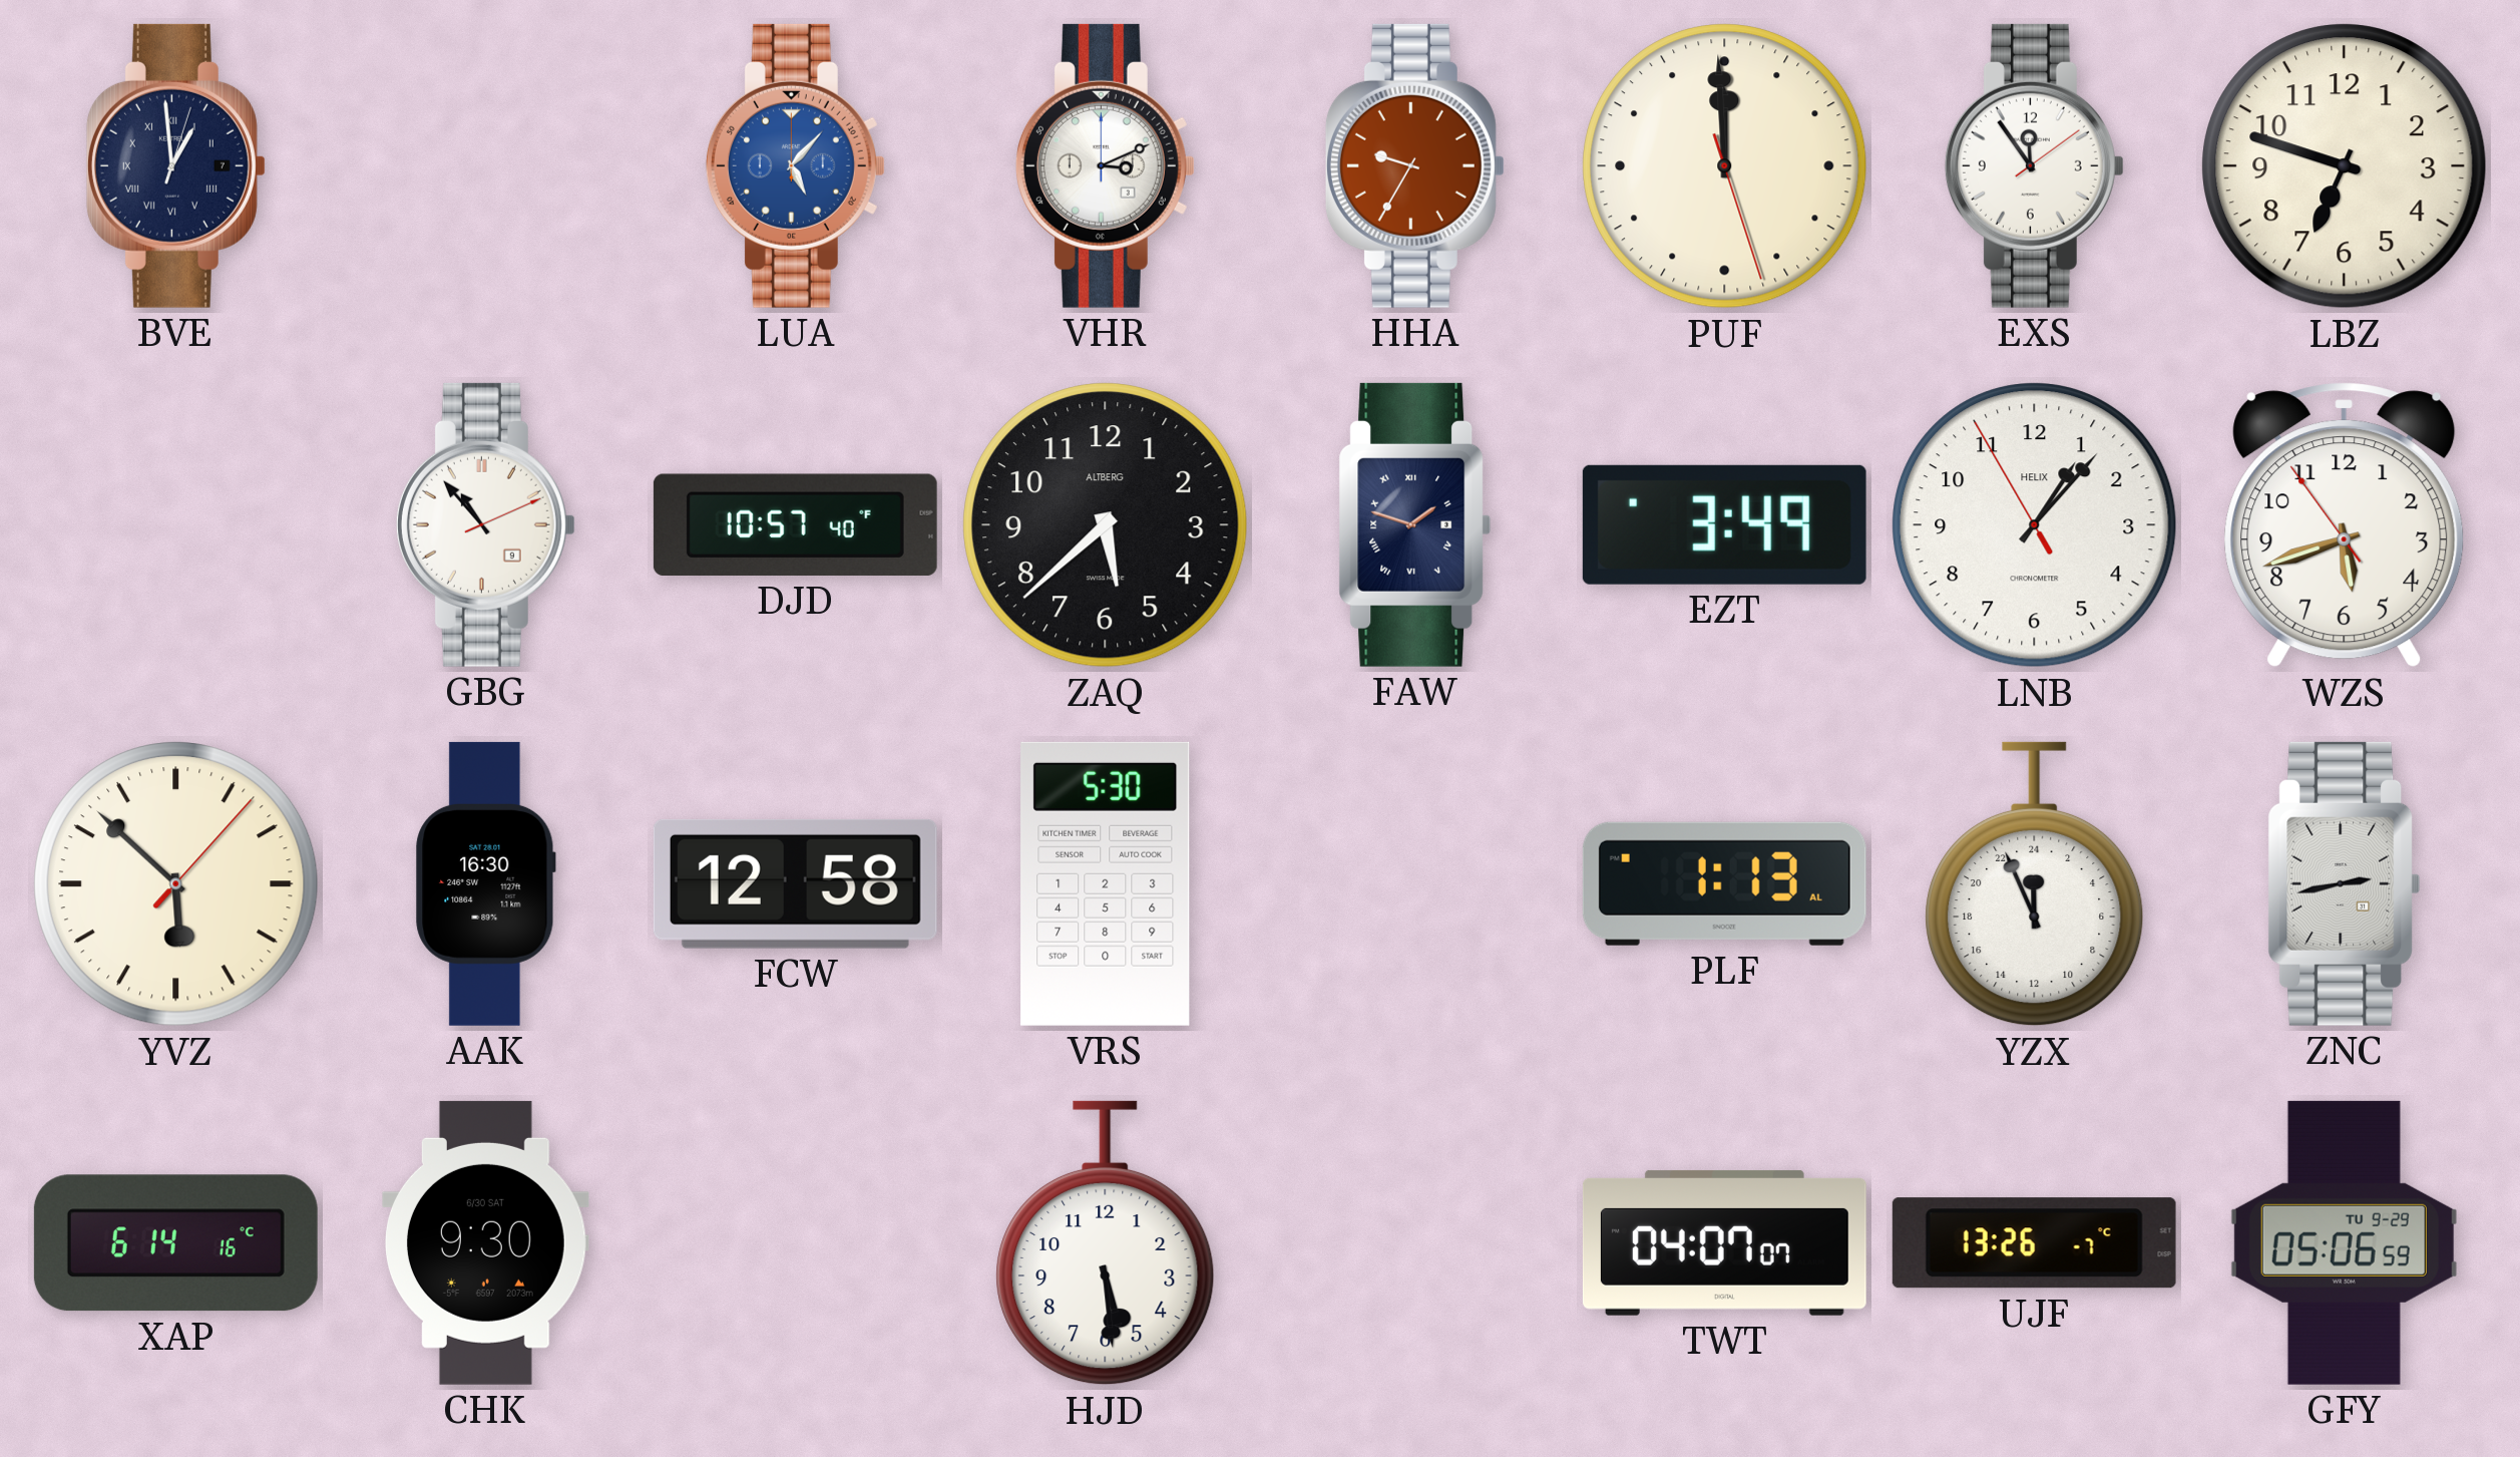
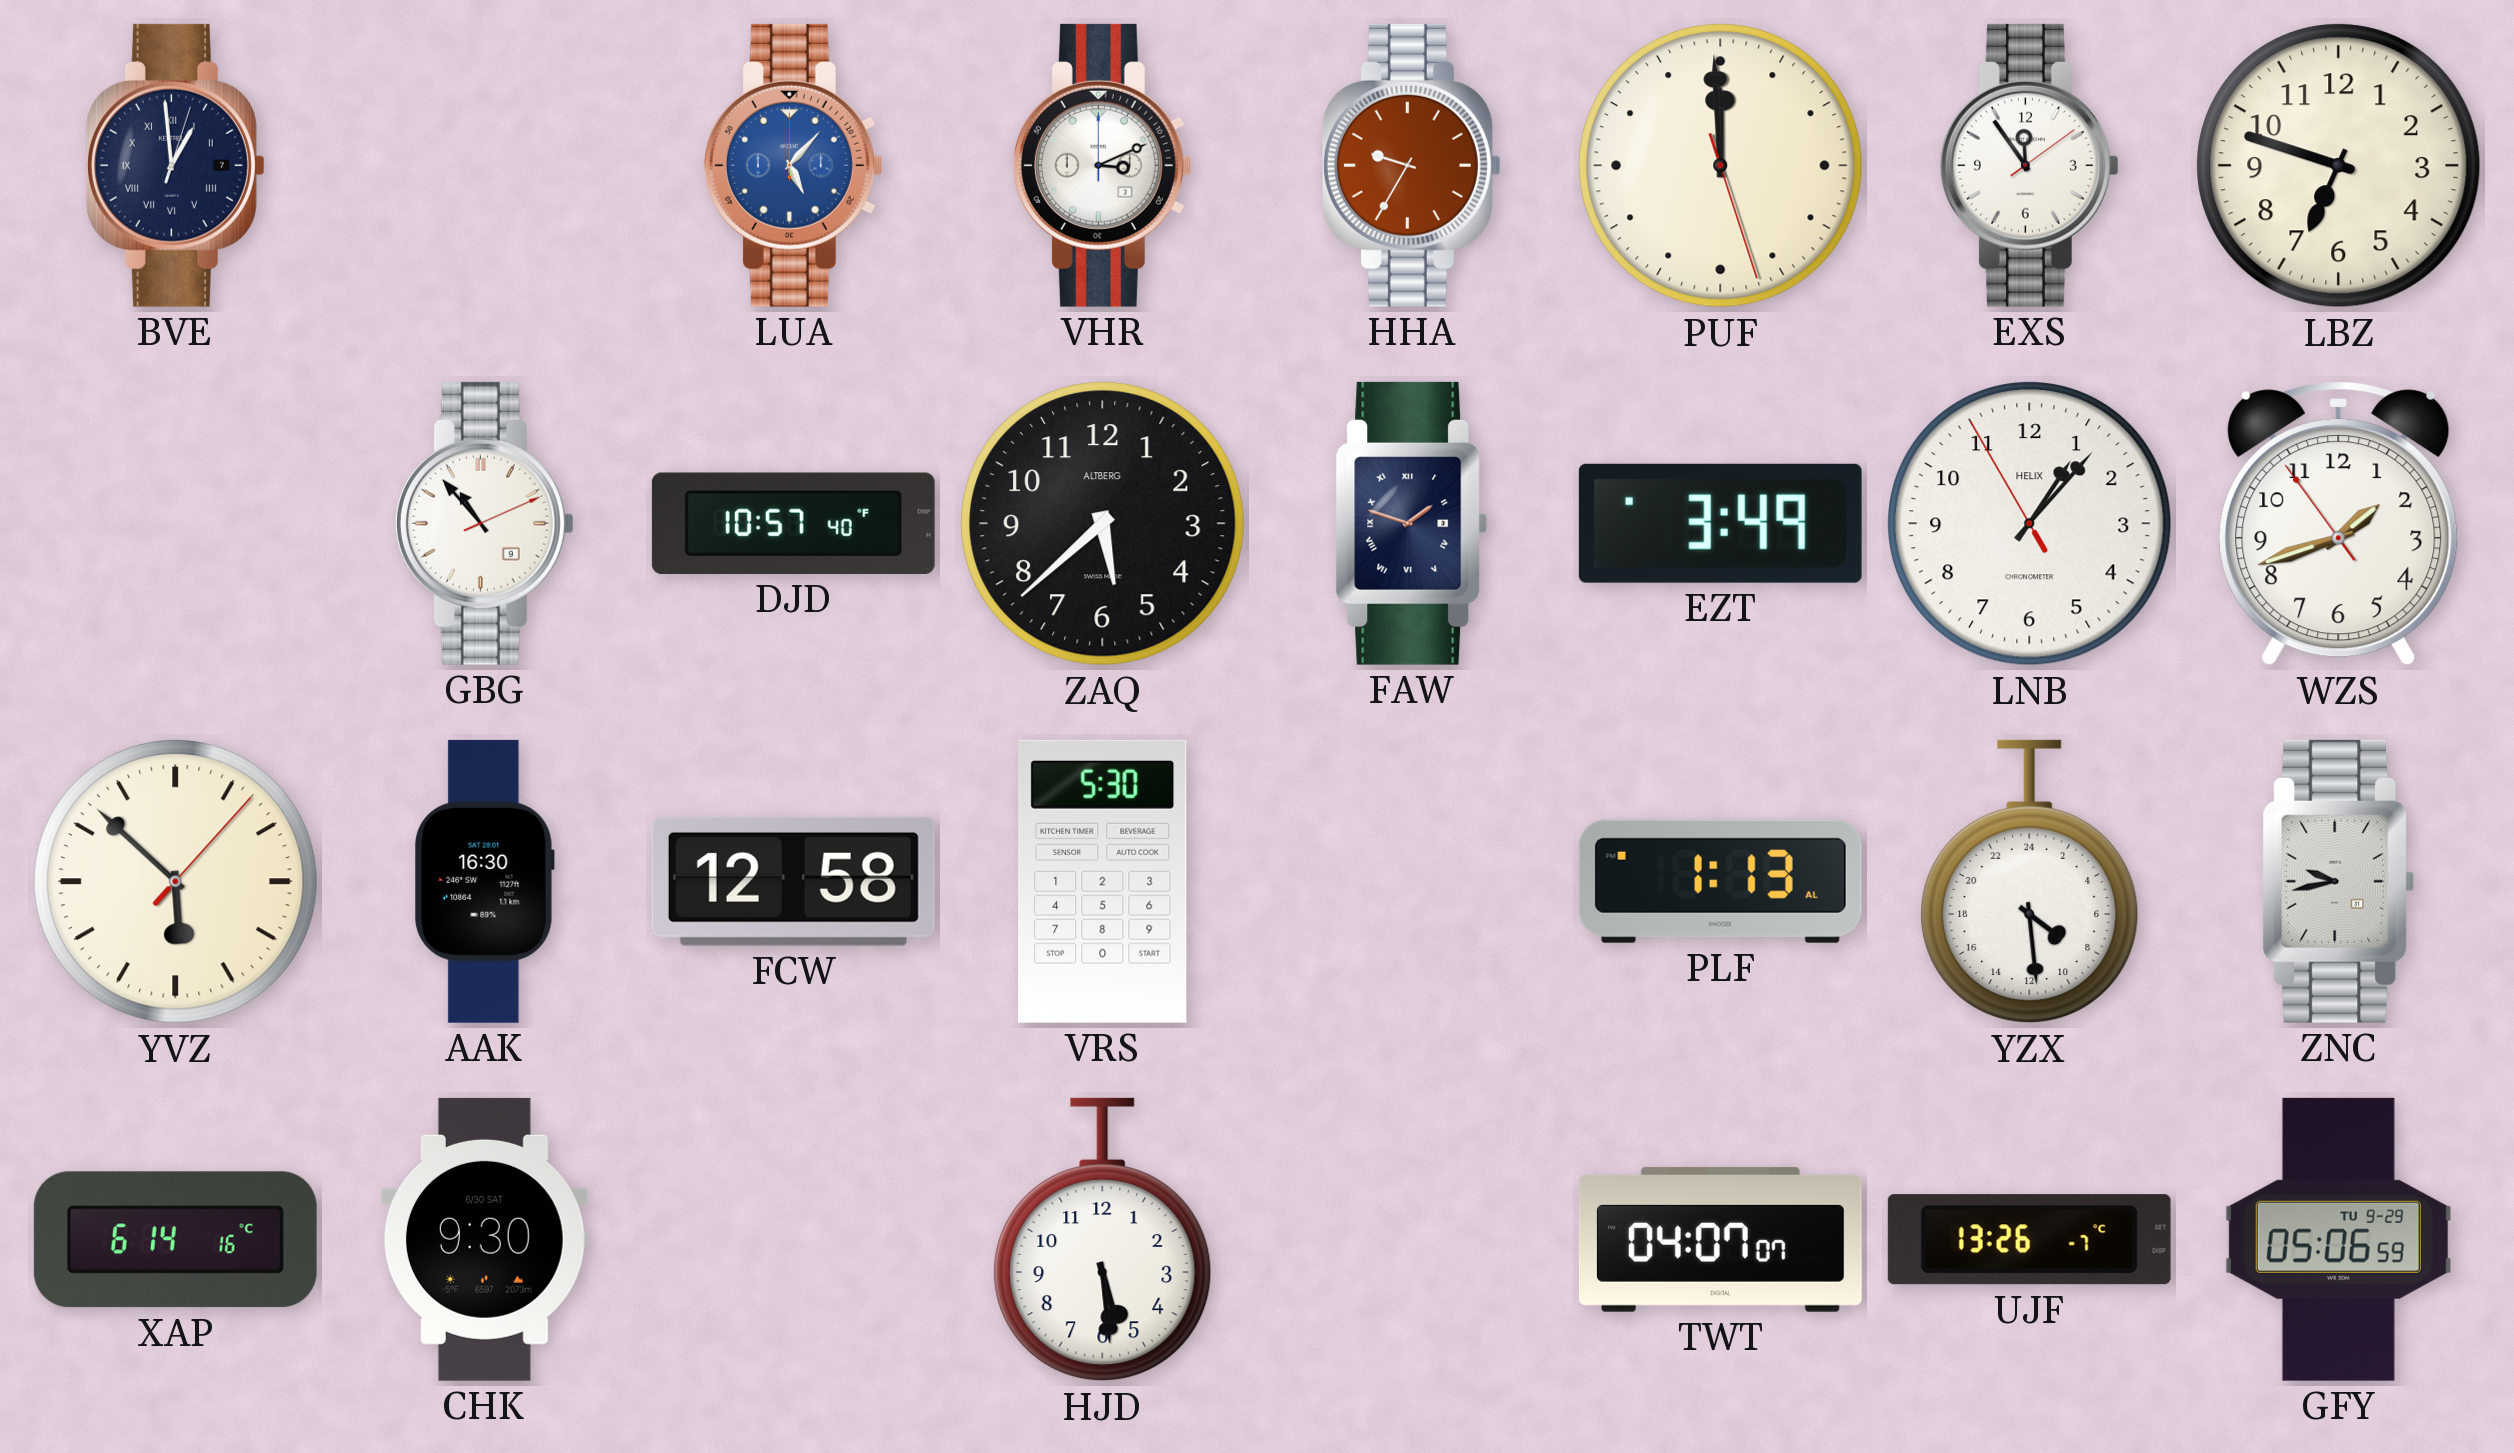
WZS: 5:41 -> 1:41
YZX: 23:56 -> 8:29
ZNC: 2:43 -> 9:43
